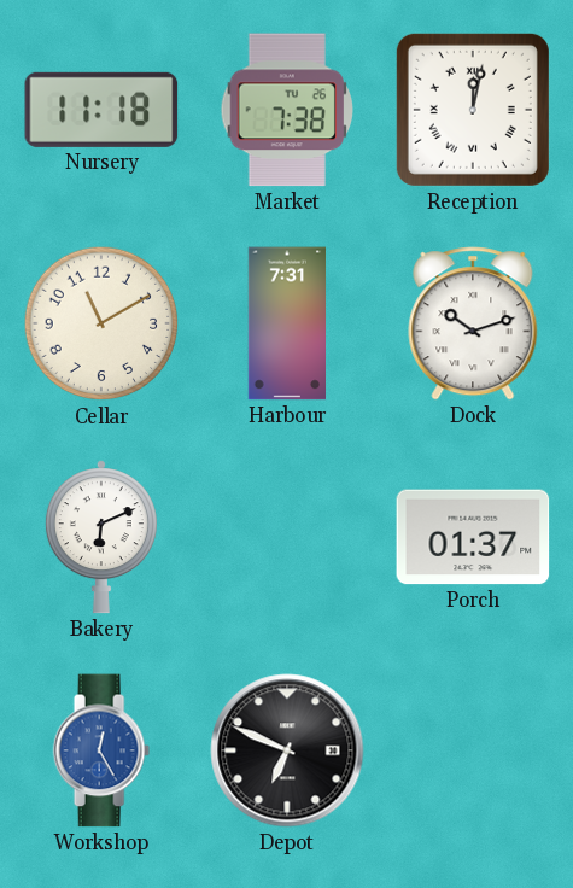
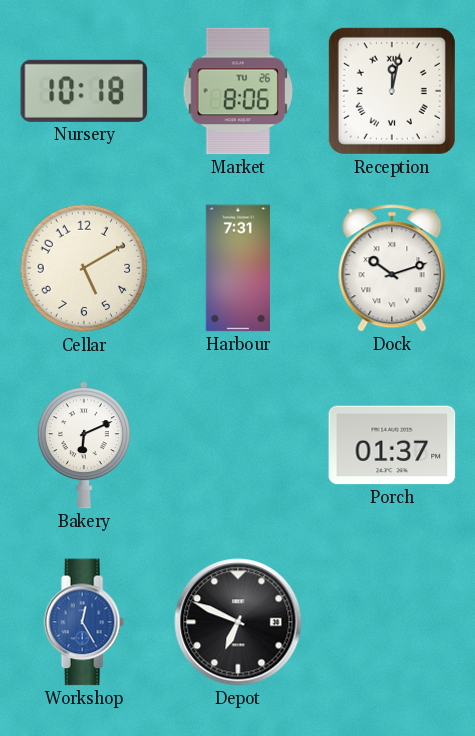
Nursery: 11:18 -> 10:18
Market: 7:38 -> 8:06
Cellar: 11:10 -> 5:10
